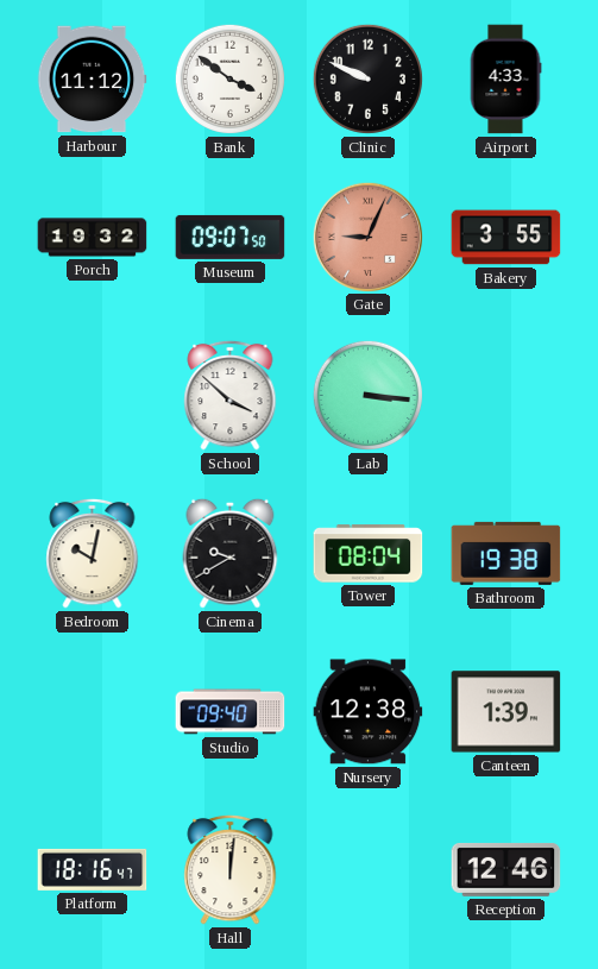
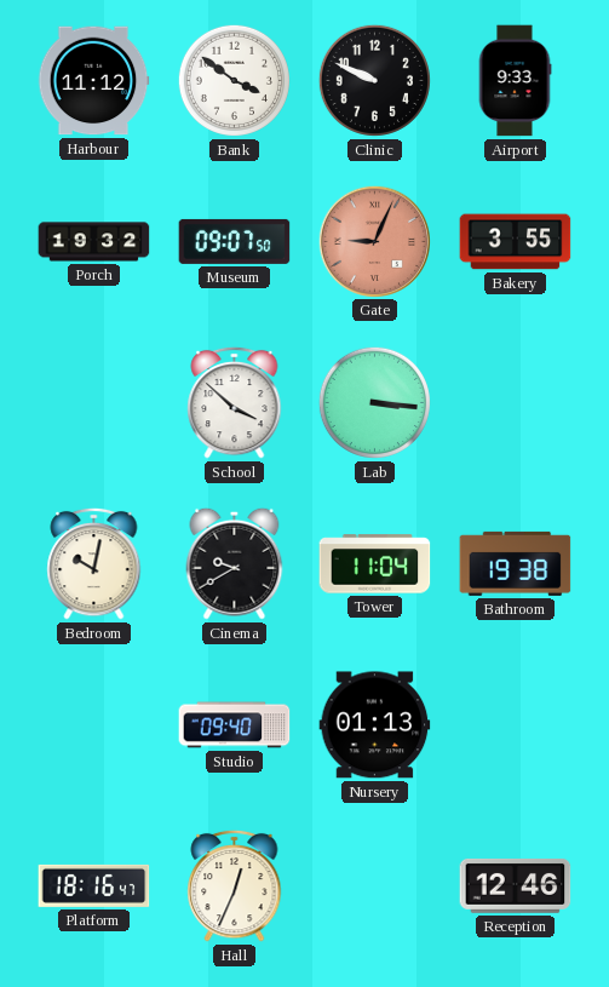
Airport: 4:33 -> 9:33
Tower: 08:04 -> 11:04
Nursery: 12:38 -> 01:13
Canteen: 1:39 -> none
Hall: 12:01 -> 12:34
